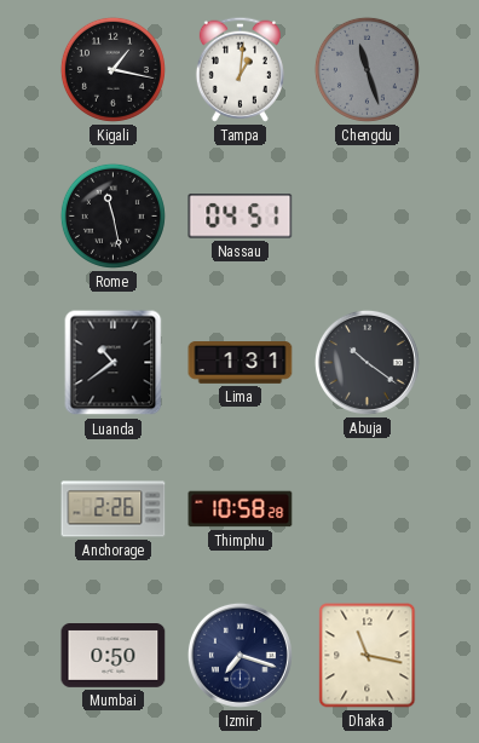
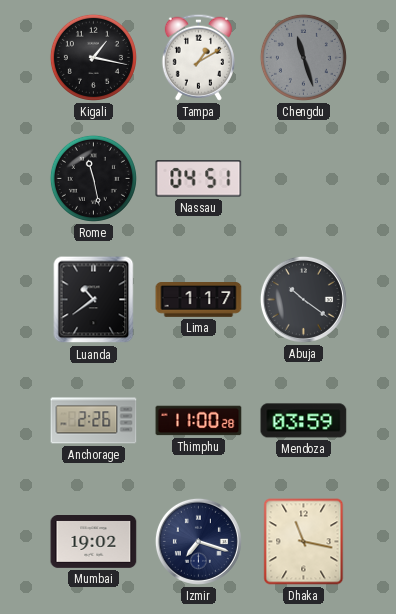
Tampa: 1:01 -> 1:10
Lima: 1:31 -> 1:17
Thimphu: 10:58 -> 11:00
Mendoza: none -> 03:59
Mumbai: 0:50 -> 19:02
